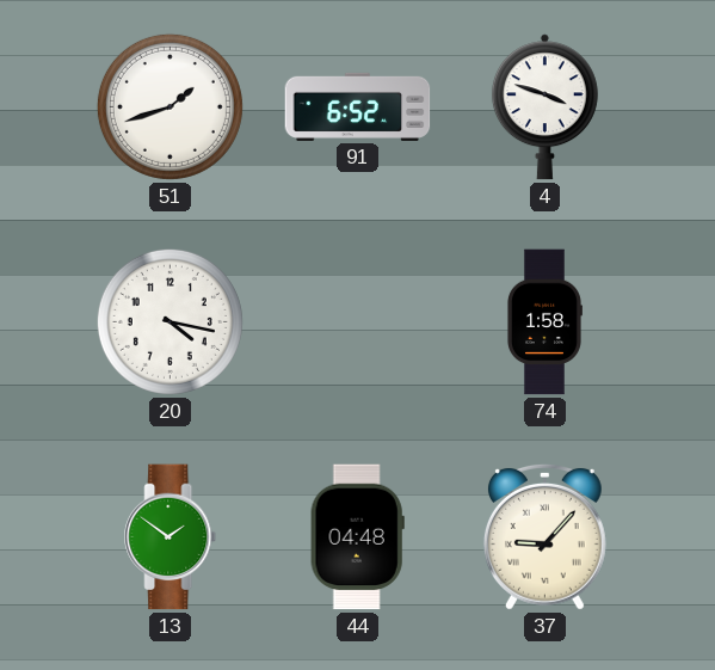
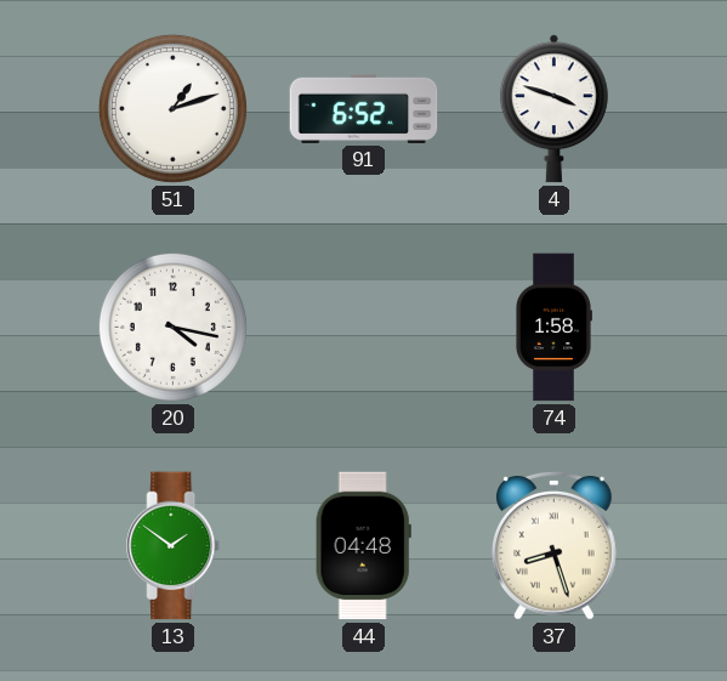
51: 1:42 -> 1:12
37: 9:07 -> 8:27
